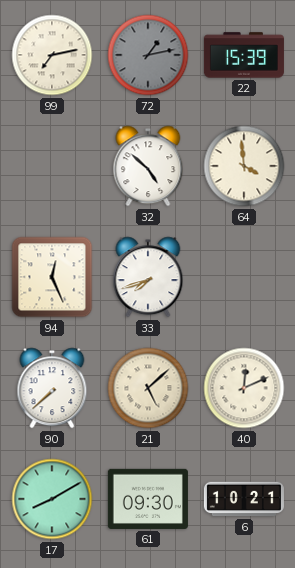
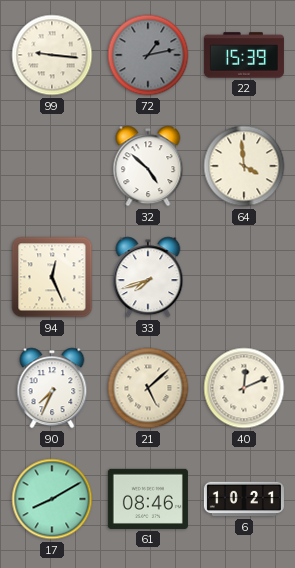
99: 7:13 -> 9:16
90: 7:38 -> 7:34
61: 09:30 -> 08:46
